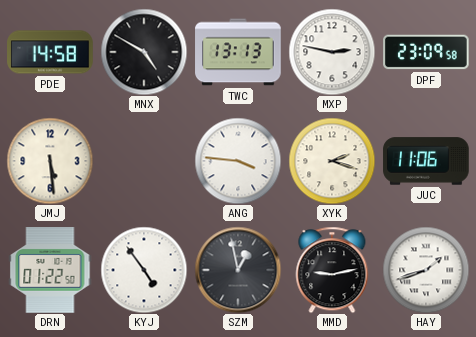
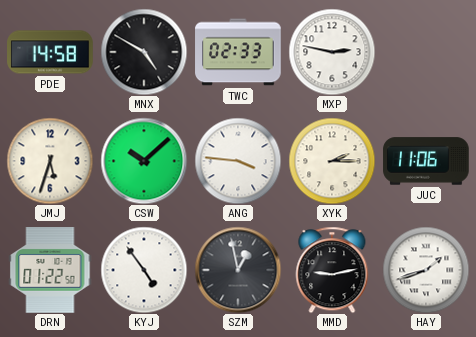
TWC: 13:13 -> 02:33
DPF: 23:09 -> none
JMJ: 5:29 -> 5:33
CSW: none -> 10:08
XYK: 2:18 -> 2:15
